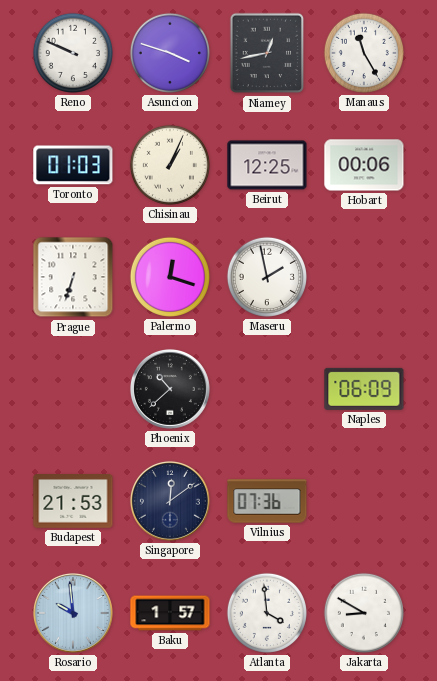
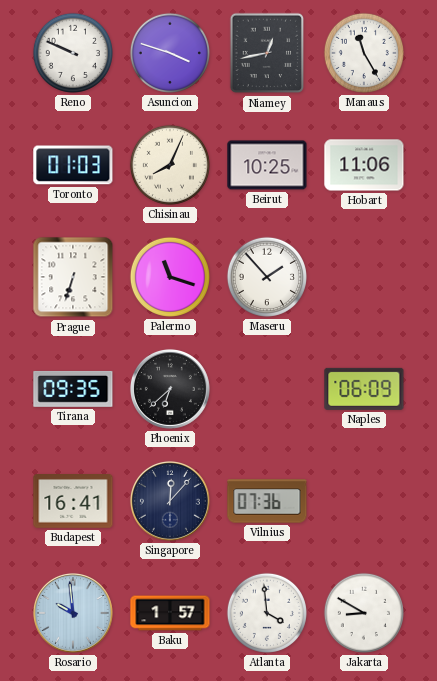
Chisinau: 1:04 -> 8:04
Beirut: 12:25 -> 10:25
Hobart: 00:06 -> 11:06
Palermo: 12:18 -> 11:18
Maseru: 1:58 -> 1:53
Tirana: none -> 09:35
Phoenix: 10:38 -> 6:38
Budapest: 21:53 -> 16:41
Singapore: 12:09 -> 12:07
